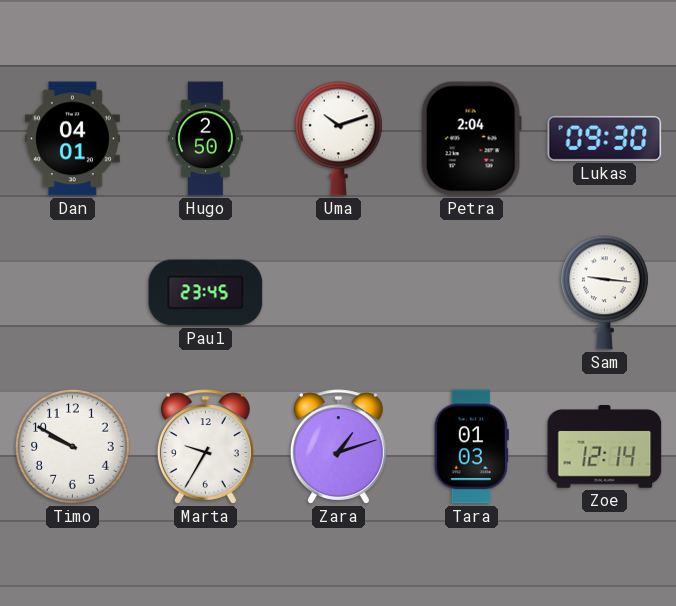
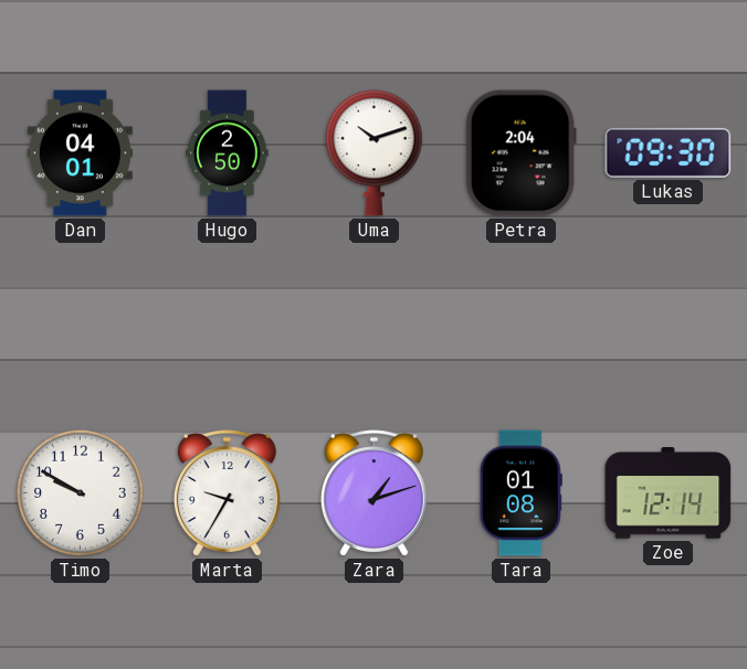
Paul: 23:45 -> none
Sam: 9:16 -> none
Tara: 01:03 -> 01:08
